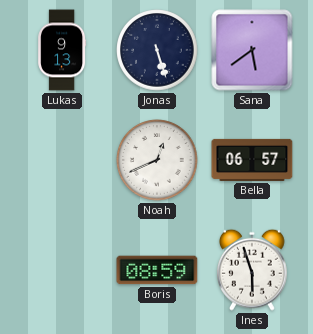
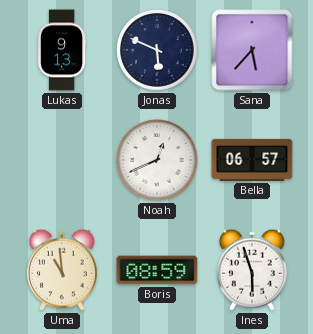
Jonas: 5:27 -> 5:49
Sana: 5:39 -> 5:37
Uma: none -> 10:59
